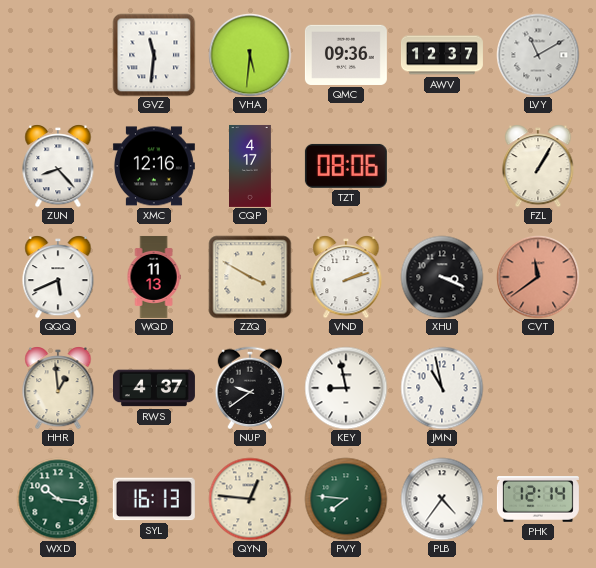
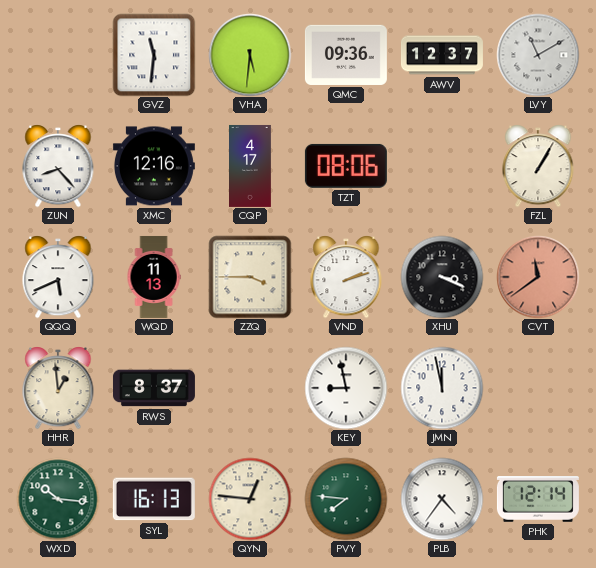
ZZQ: 3:50 -> 3:45
RWS: 4:37 -> 8:37
NUP: 9:39 -> none
JMN: 10:58 -> 11:58
